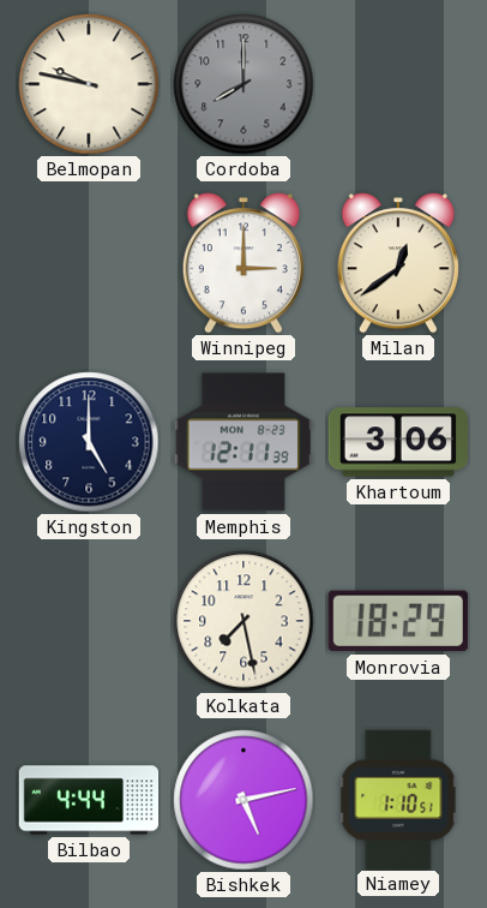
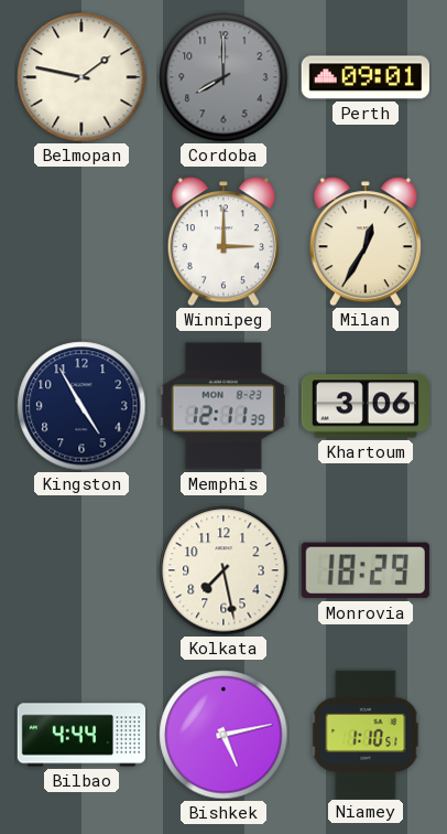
Belmopan: 9:47 -> 1:47
Perth: none -> 09:01
Milan: 12:39 -> 12:35
Kingston: 5:00 -> 4:55
